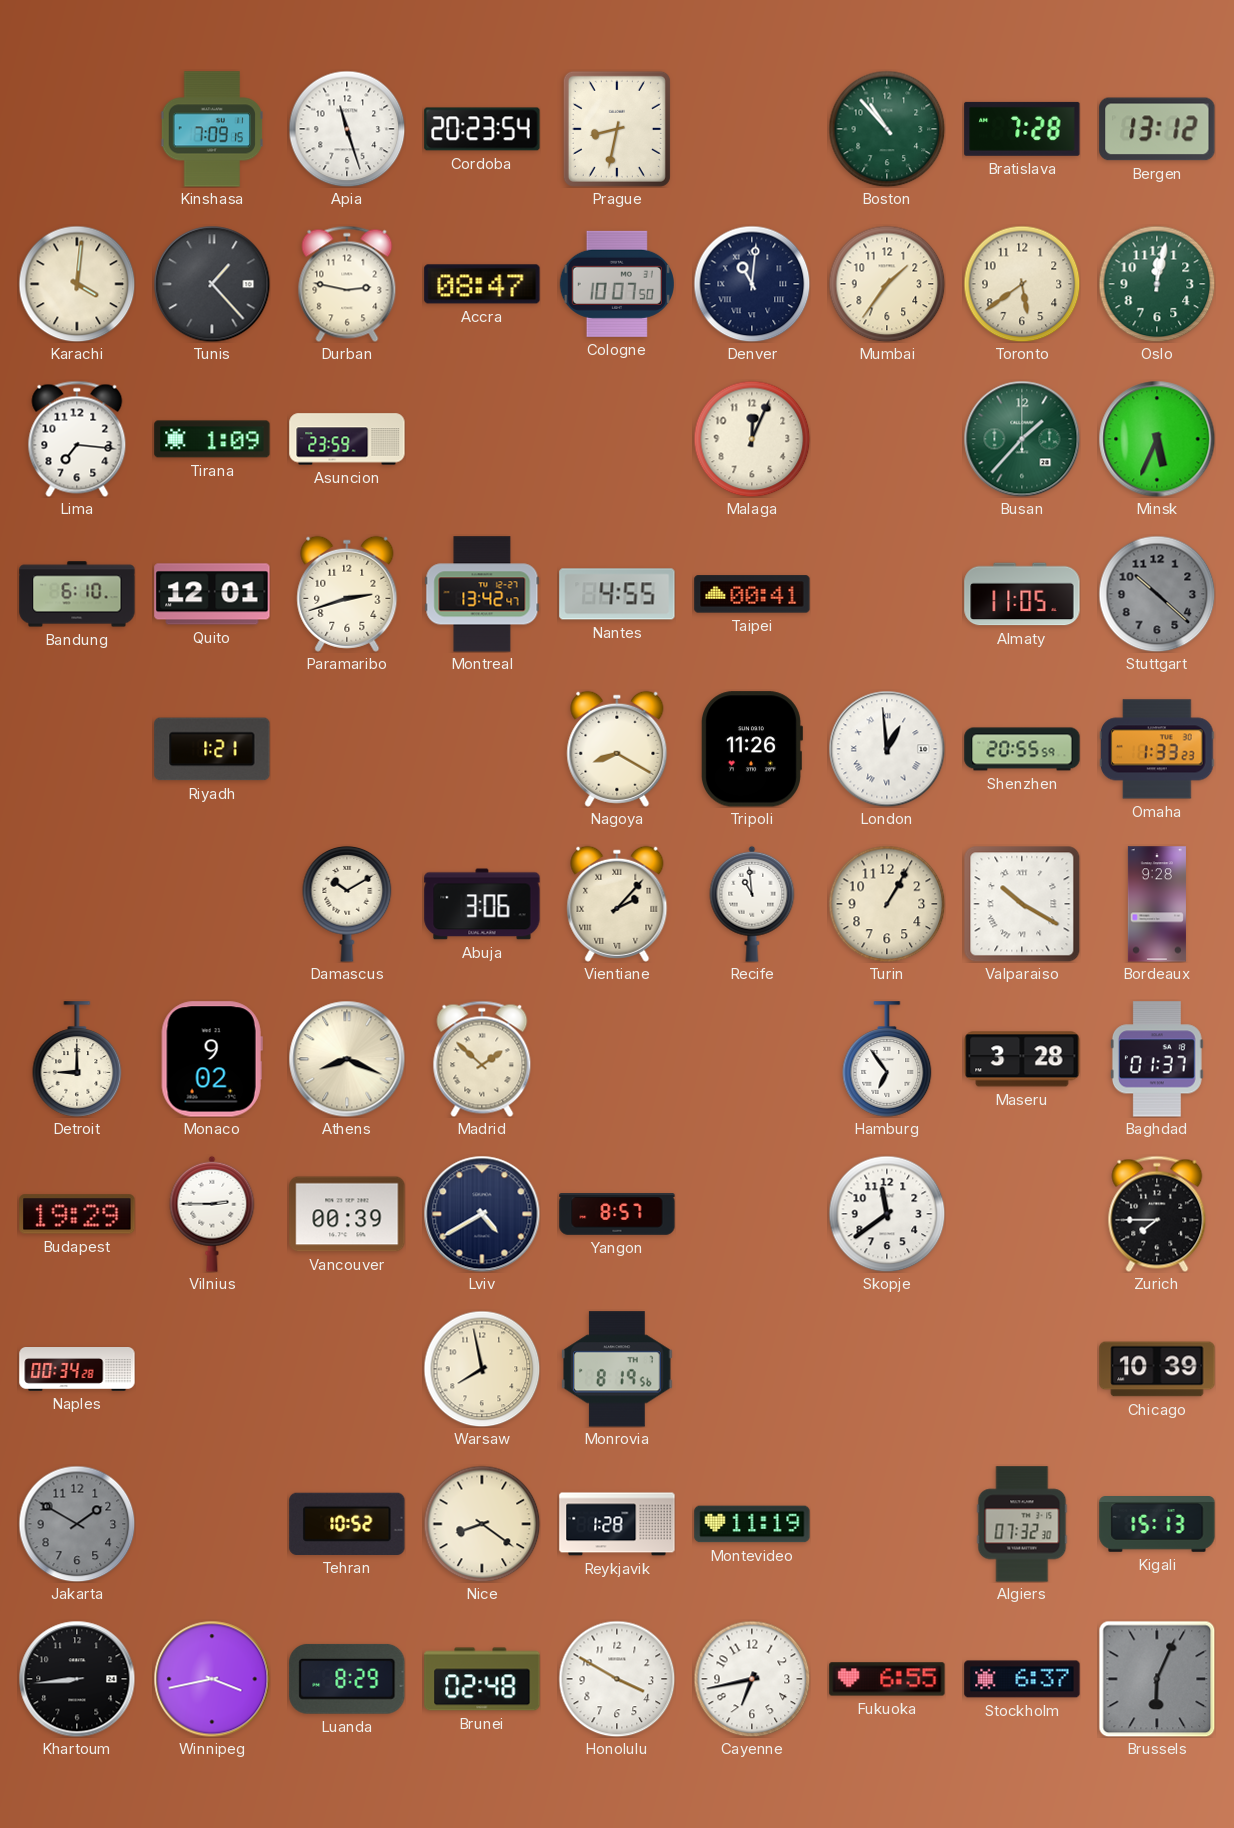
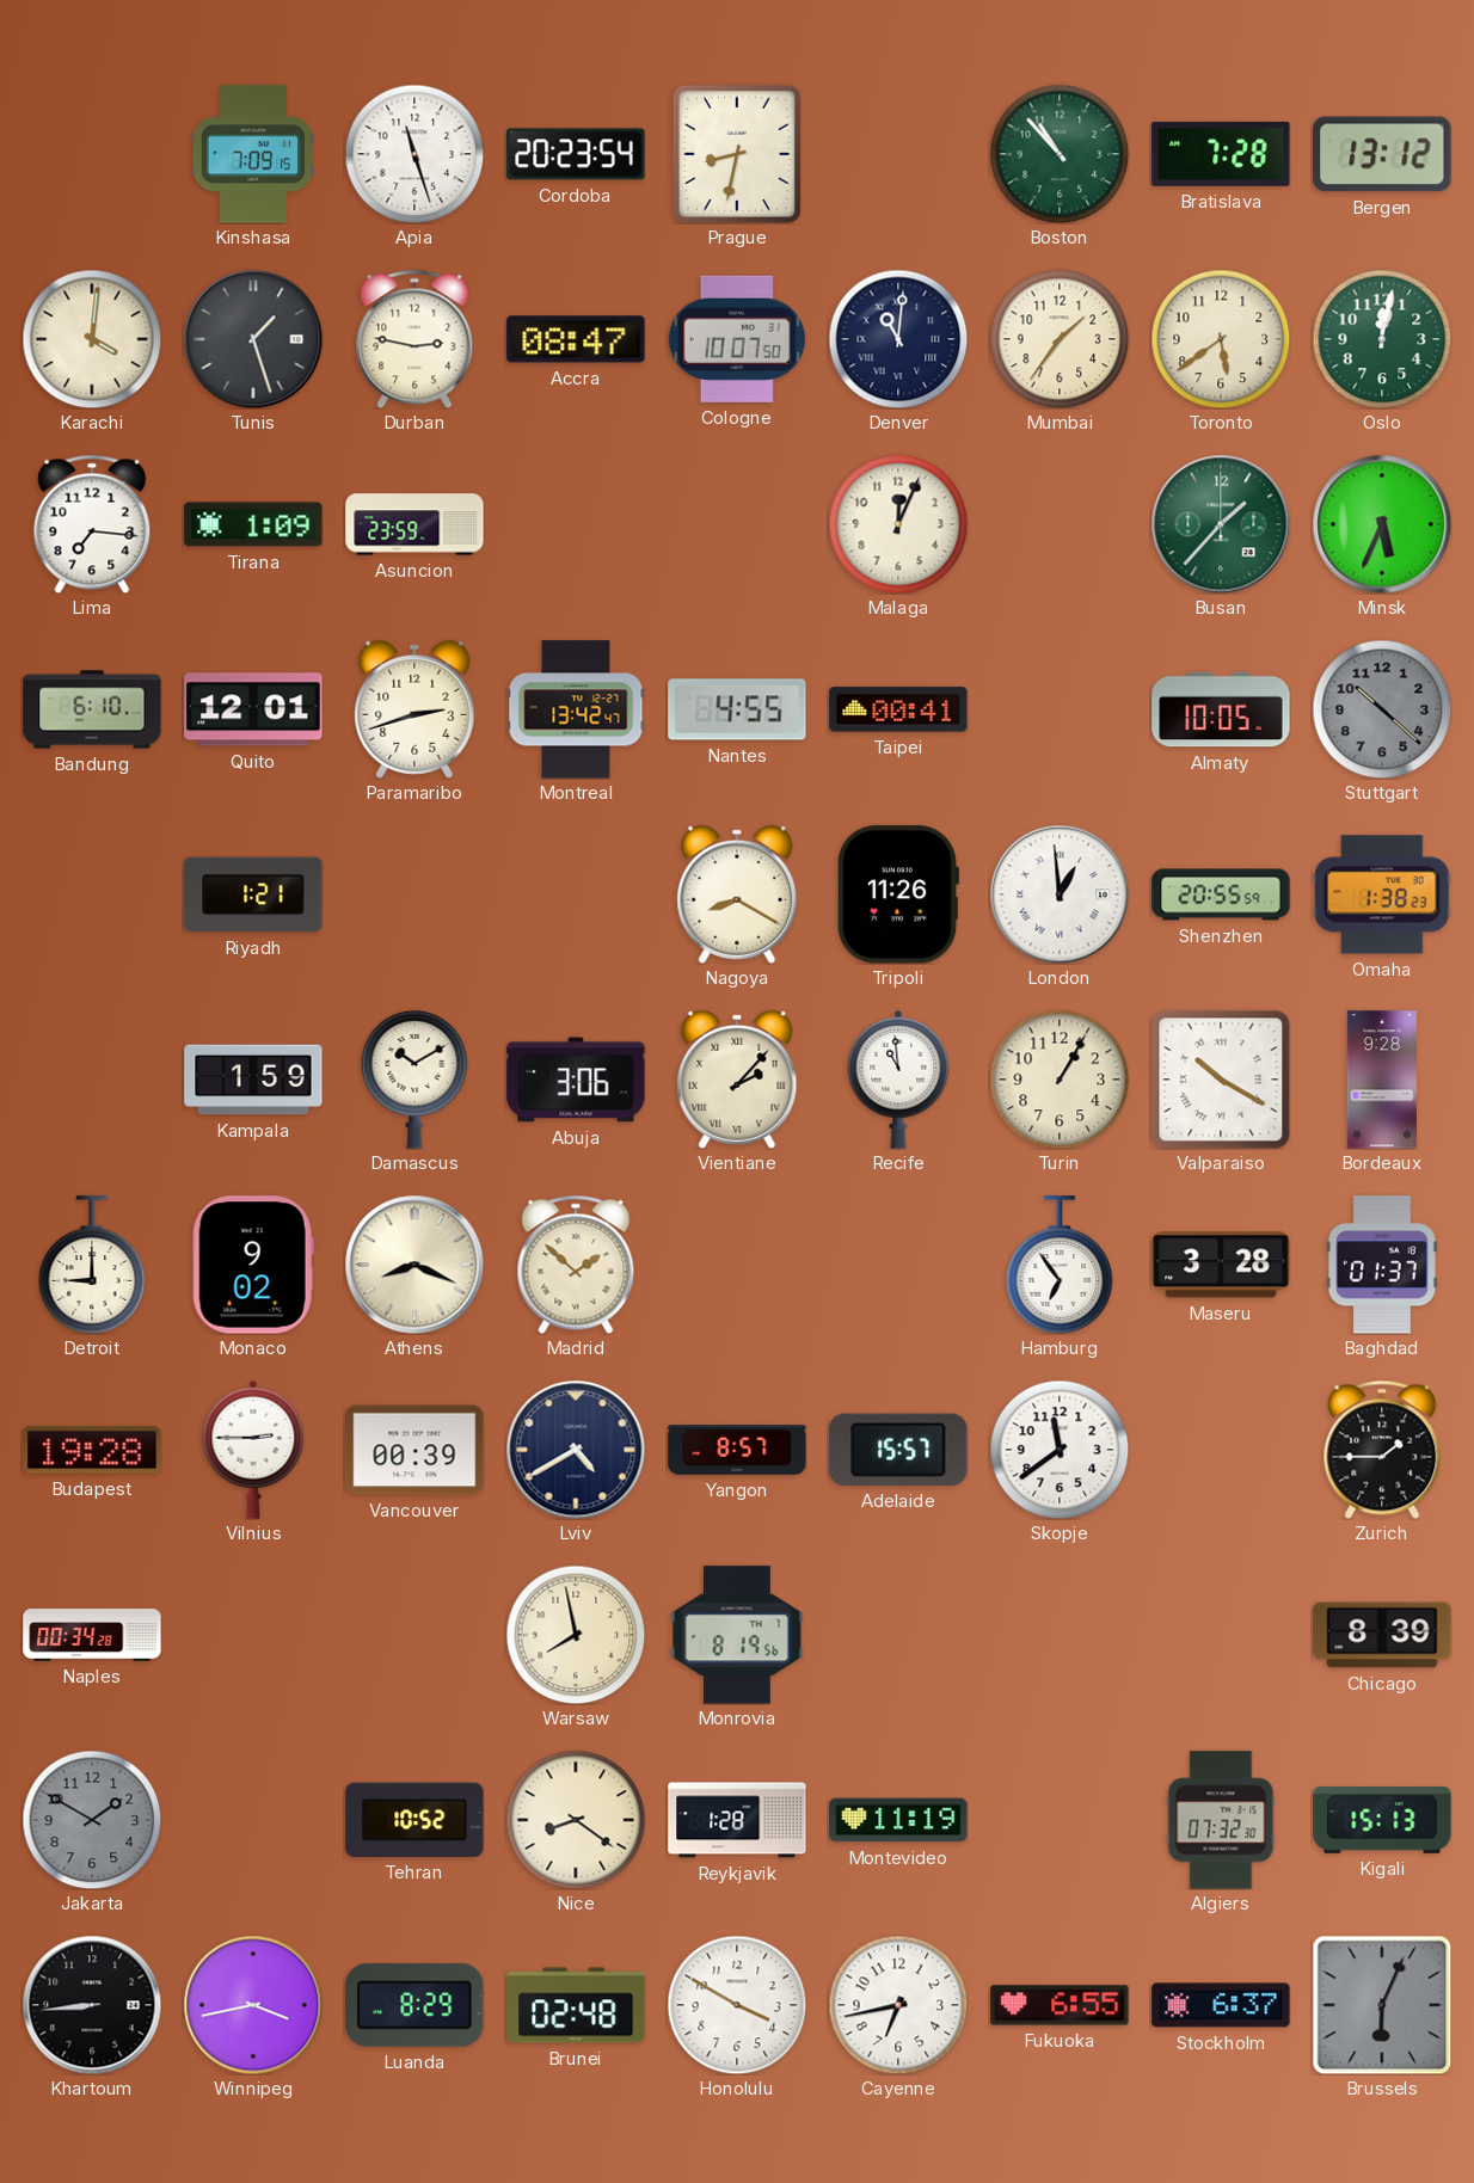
Tunis: 1:23 -> 1:27
Almaty: 11:05 -> 10:05
Omaha: 1:33 -> 1:38
Kampala: none -> 1:59
Budapest: 19:29 -> 19:28
Adelaide: none -> 15:57
Zurich: 7:45 -> 1:45
Chicago: 10:39 -> 8:39
